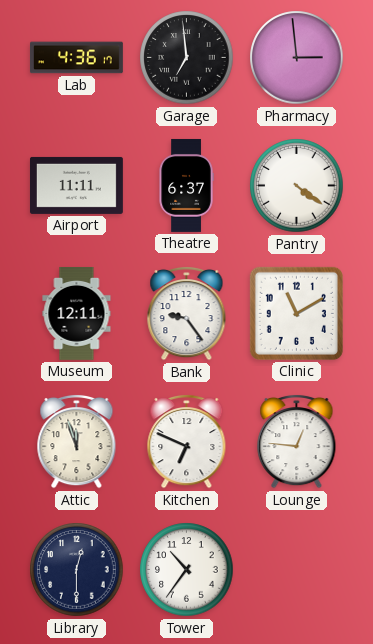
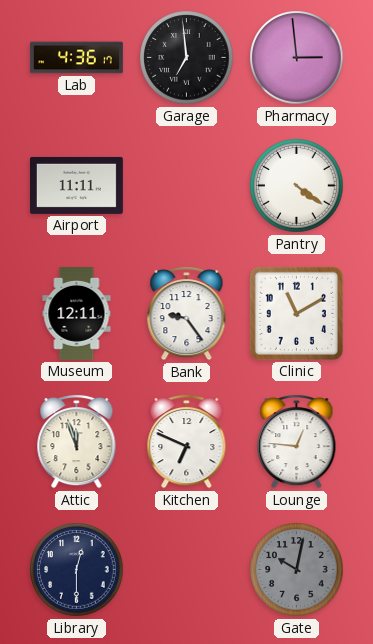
Theatre: 6:37 -> none
Tower: 10:36 -> none
Gate: none -> 10:02
